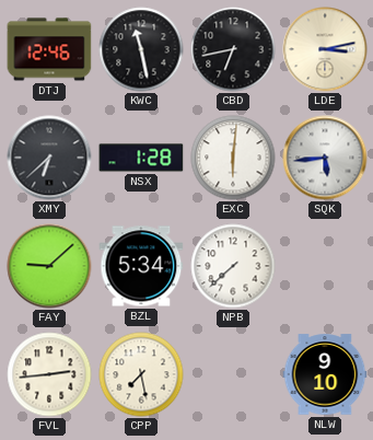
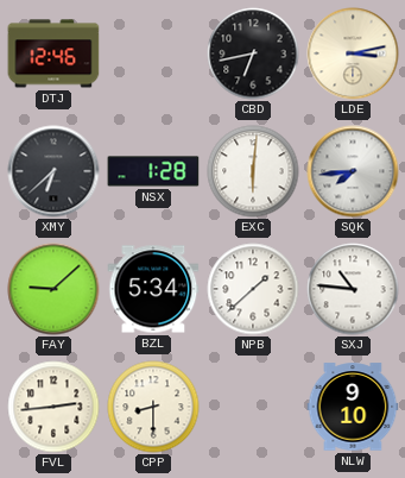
KWC: 11:28 -> none
SQK: 5:44 -> 7:44
NPB: 7:38 -> 1:38
SXJ: none -> 10:46
CPP: 7:28 -> 8:30
